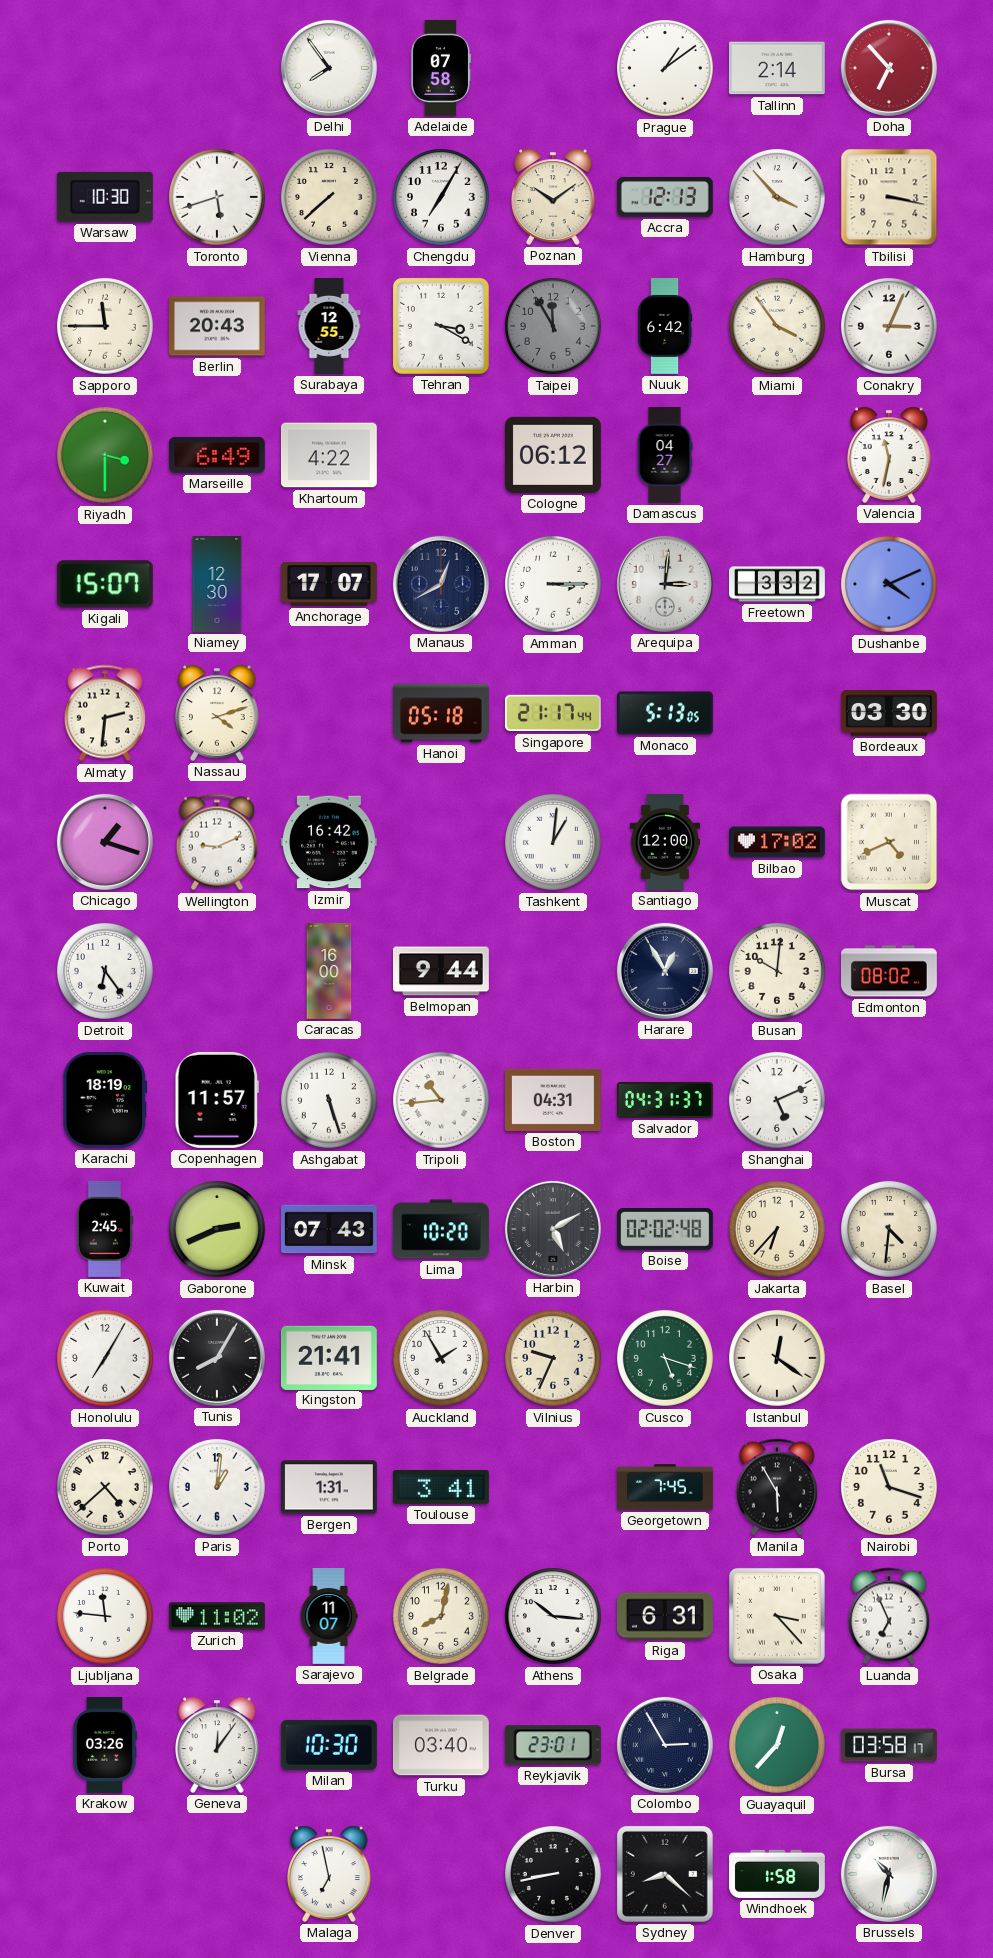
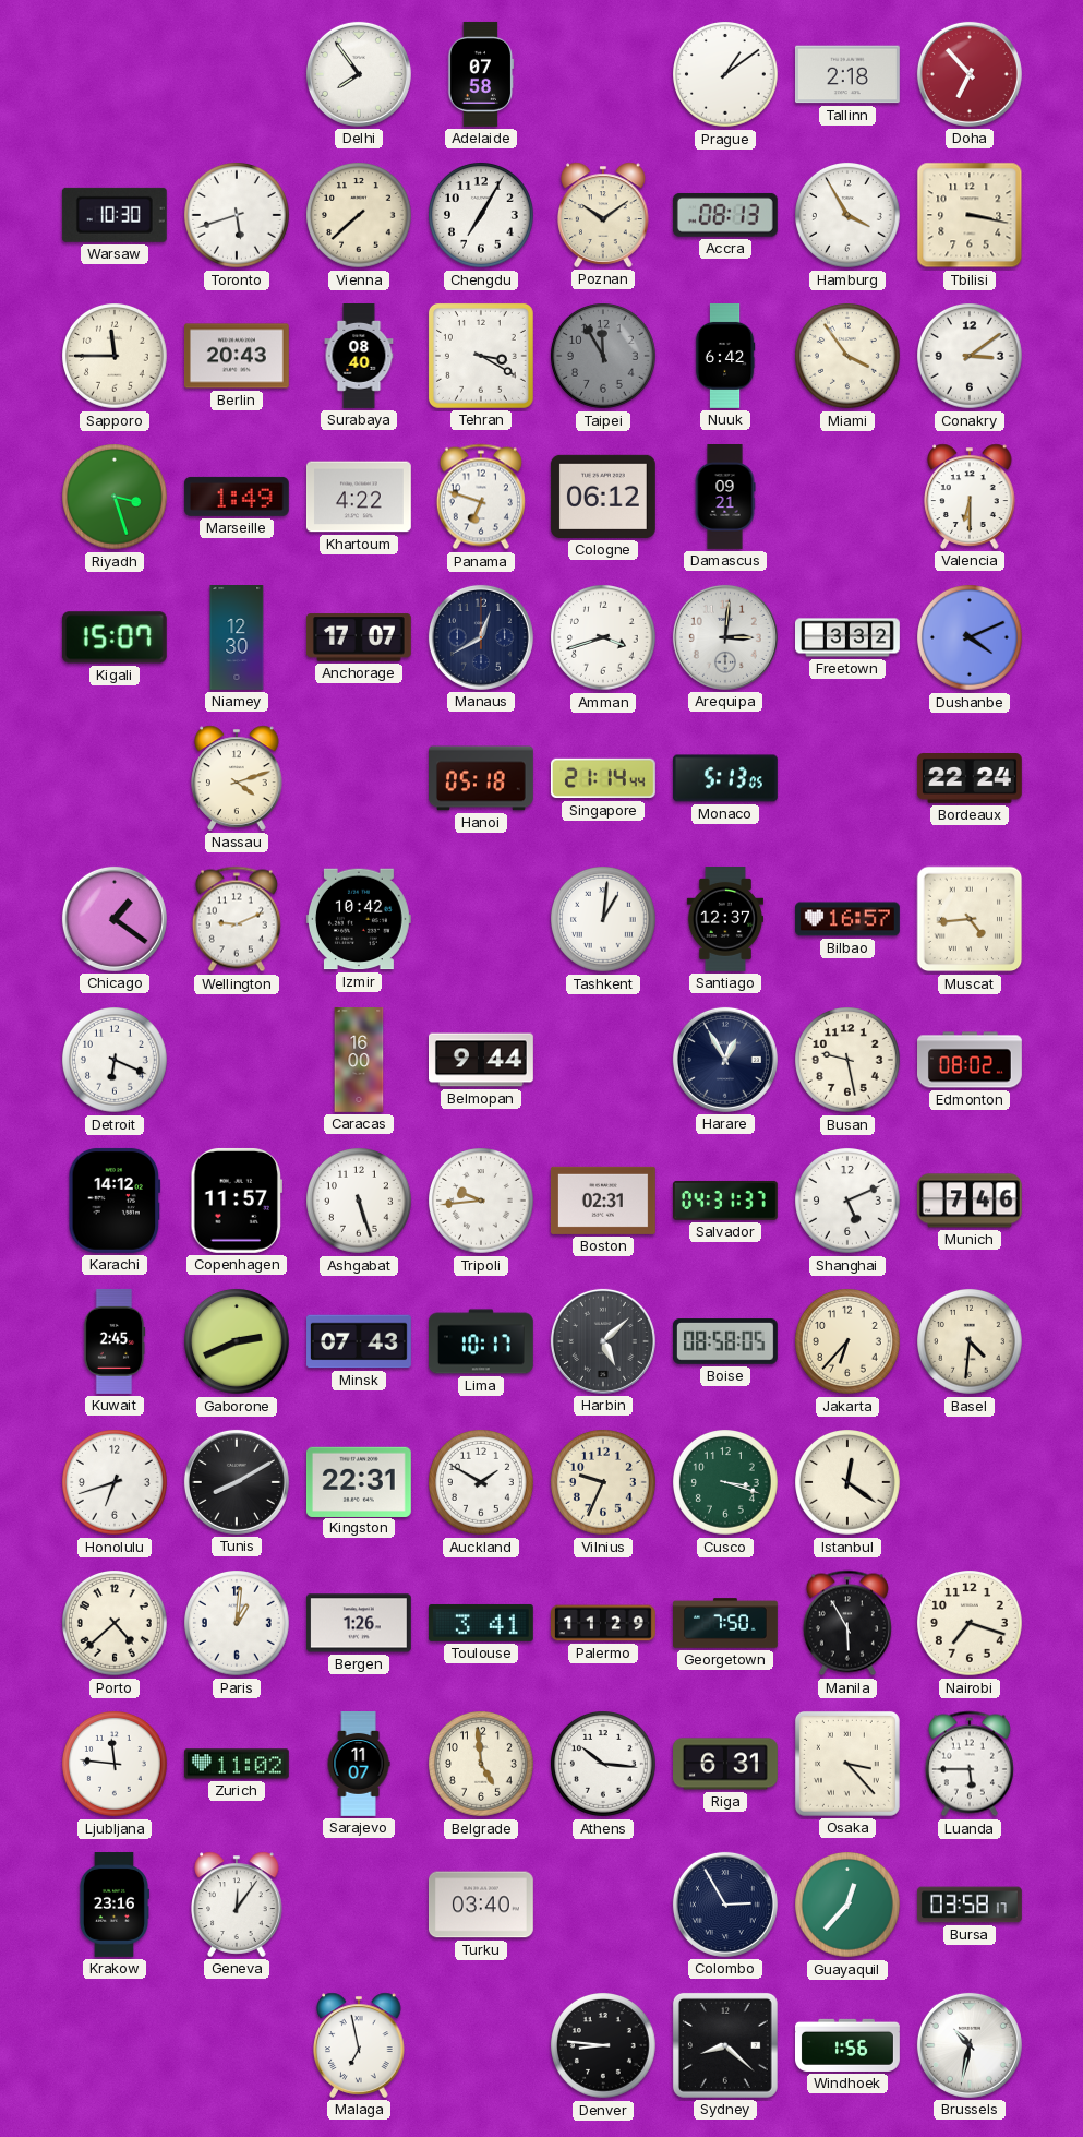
Tallinn: 2:14 -> 2:18
Accra: 12:13 -> 08:13
Hamburg: 3:53 -> 3:55
Surabaya: 12:55 -> 08:40
Conakry: 3:04 -> 3:09
Riyadh: 3:30 -> 3:27
Marseille: 6:49 -> 1:49
Panama: none -> 6:48
Damascus: 04:27 -> 09:21
Valencia: 11:32 -> 6:30
Amman: 3:15 -> 3:42
Almaty: 2:31 -> none
Singapore: 21:17 -> 21:14
Bordeaux: 03:30 -> 22:24
Chicago: 1:18 -> 1:21
Izmir: 16:42 -> 10:42
Santiago: 12:00 -> 12:37
Bilbao: 17:02 -> 16:57
Muscat: 4:41 -> 4:44
Detroit: 6:24 -> 6:19
Busan: 10:01 -> 9:28
Karachi: 18:19 -> 14:12
Tripoli: 10:44 -> 9:44
Boston: 04:31 -> 02:31
Munich: none -> 7:46
Lima: 10:20 -> 10:17
Harbin: 5:10 -> 5:08
Boise: 02:02 -> 08:58
Honolulu: 7:05 -> 6:42
Tunis: 8:05 -> 8:10
Kingston: 21:41 -> 22:31
Auckland: 1:55 -> 1:50
Cusco: 5:18 -> 3:18
Bergen: 1:31 -> 1:26
Palermo: none -> 11:29
Georgetown: 7:45 -> 7:50
Nairobi: 11:18 -> 7:18
Belgrade: 8:02 -> 4:59
Luanda: 6:56 -> 5:45
Krakow: 03:26 -> 23:16
Milan: 10:30 -> none
Reykjavik: 23:01 -> none
Denver: 8:43 -> 8:46
Windhoek: 1:58 -> 1:56
